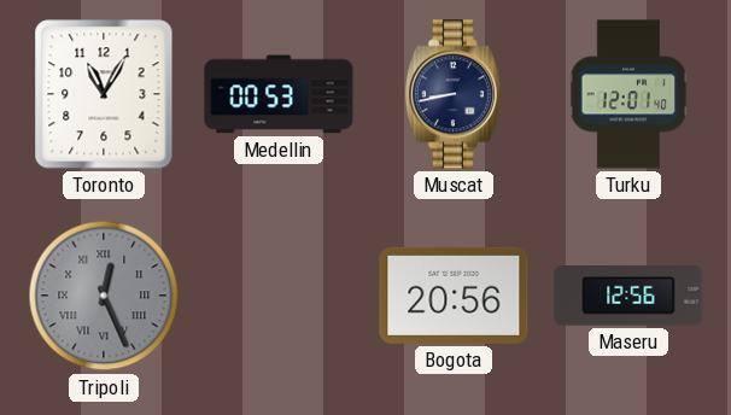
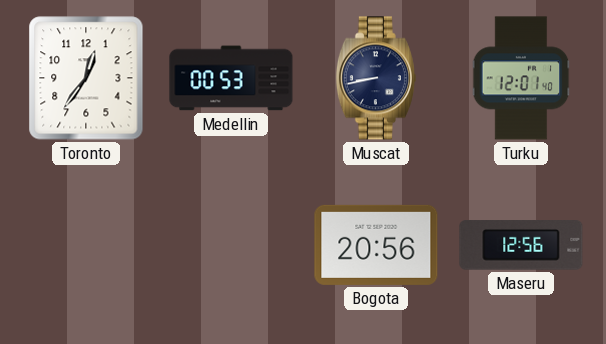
Toronto: 11:05 -> 12:36
Tripoli: 12:26 -> none
